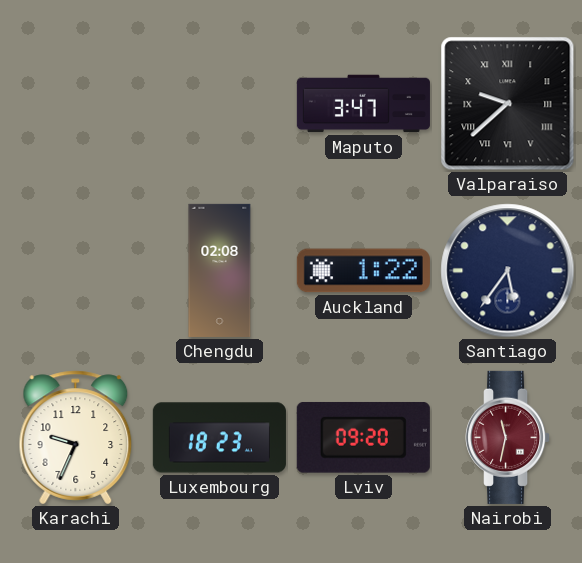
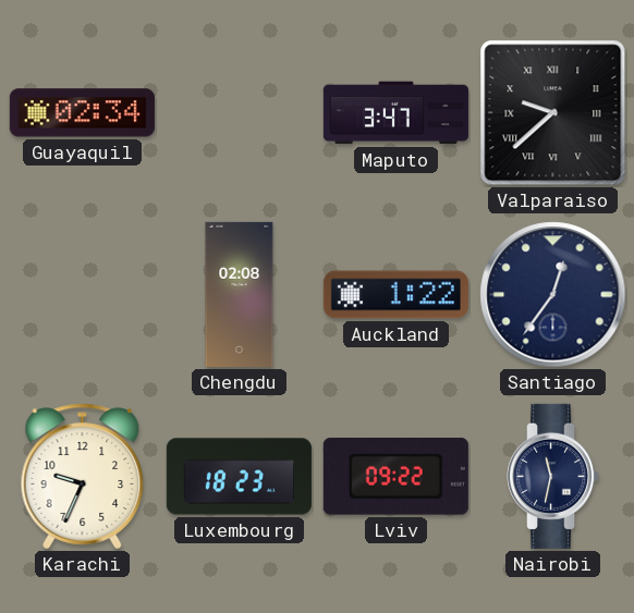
Guayaquil: none -> 02:34
Santiago: 5:36 -> 12:36
Lviv: 09:20 -> 09:22
Nairobi dial: burgundy -> navy
